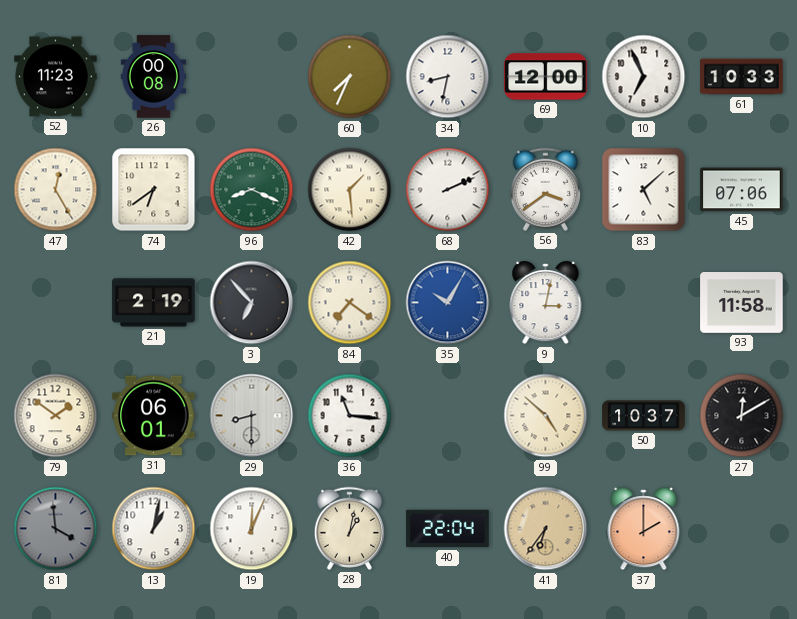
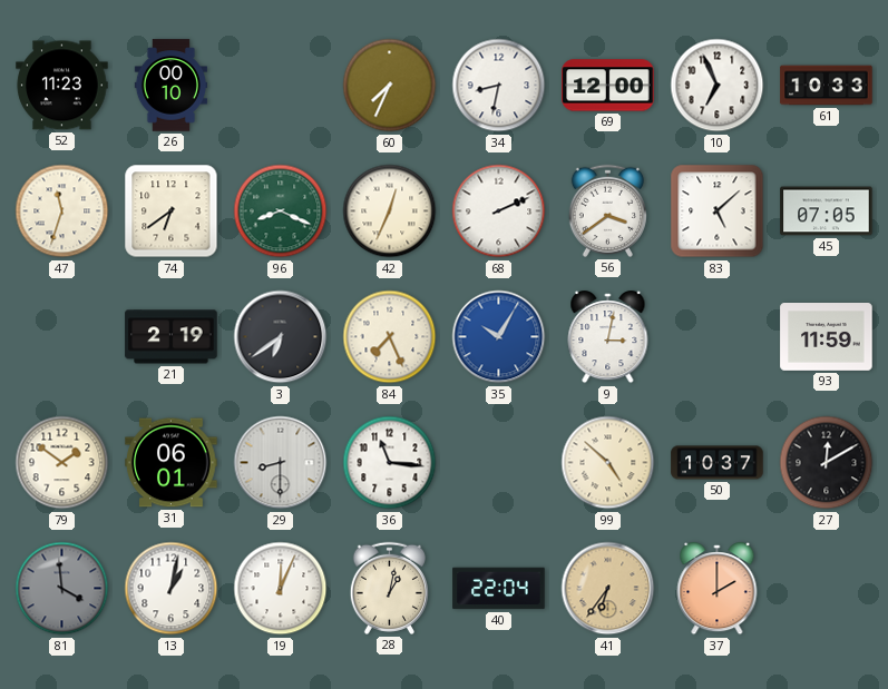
26: 00:08 -> 00:10
47: 12:25 -> 11:33
42: 1:29 -> 12:34
45: 07:06 -> 07:05
3: 6:53 -> 6:39
84: 7:21 -> 7:26
93: 11:58 -> 11:59
